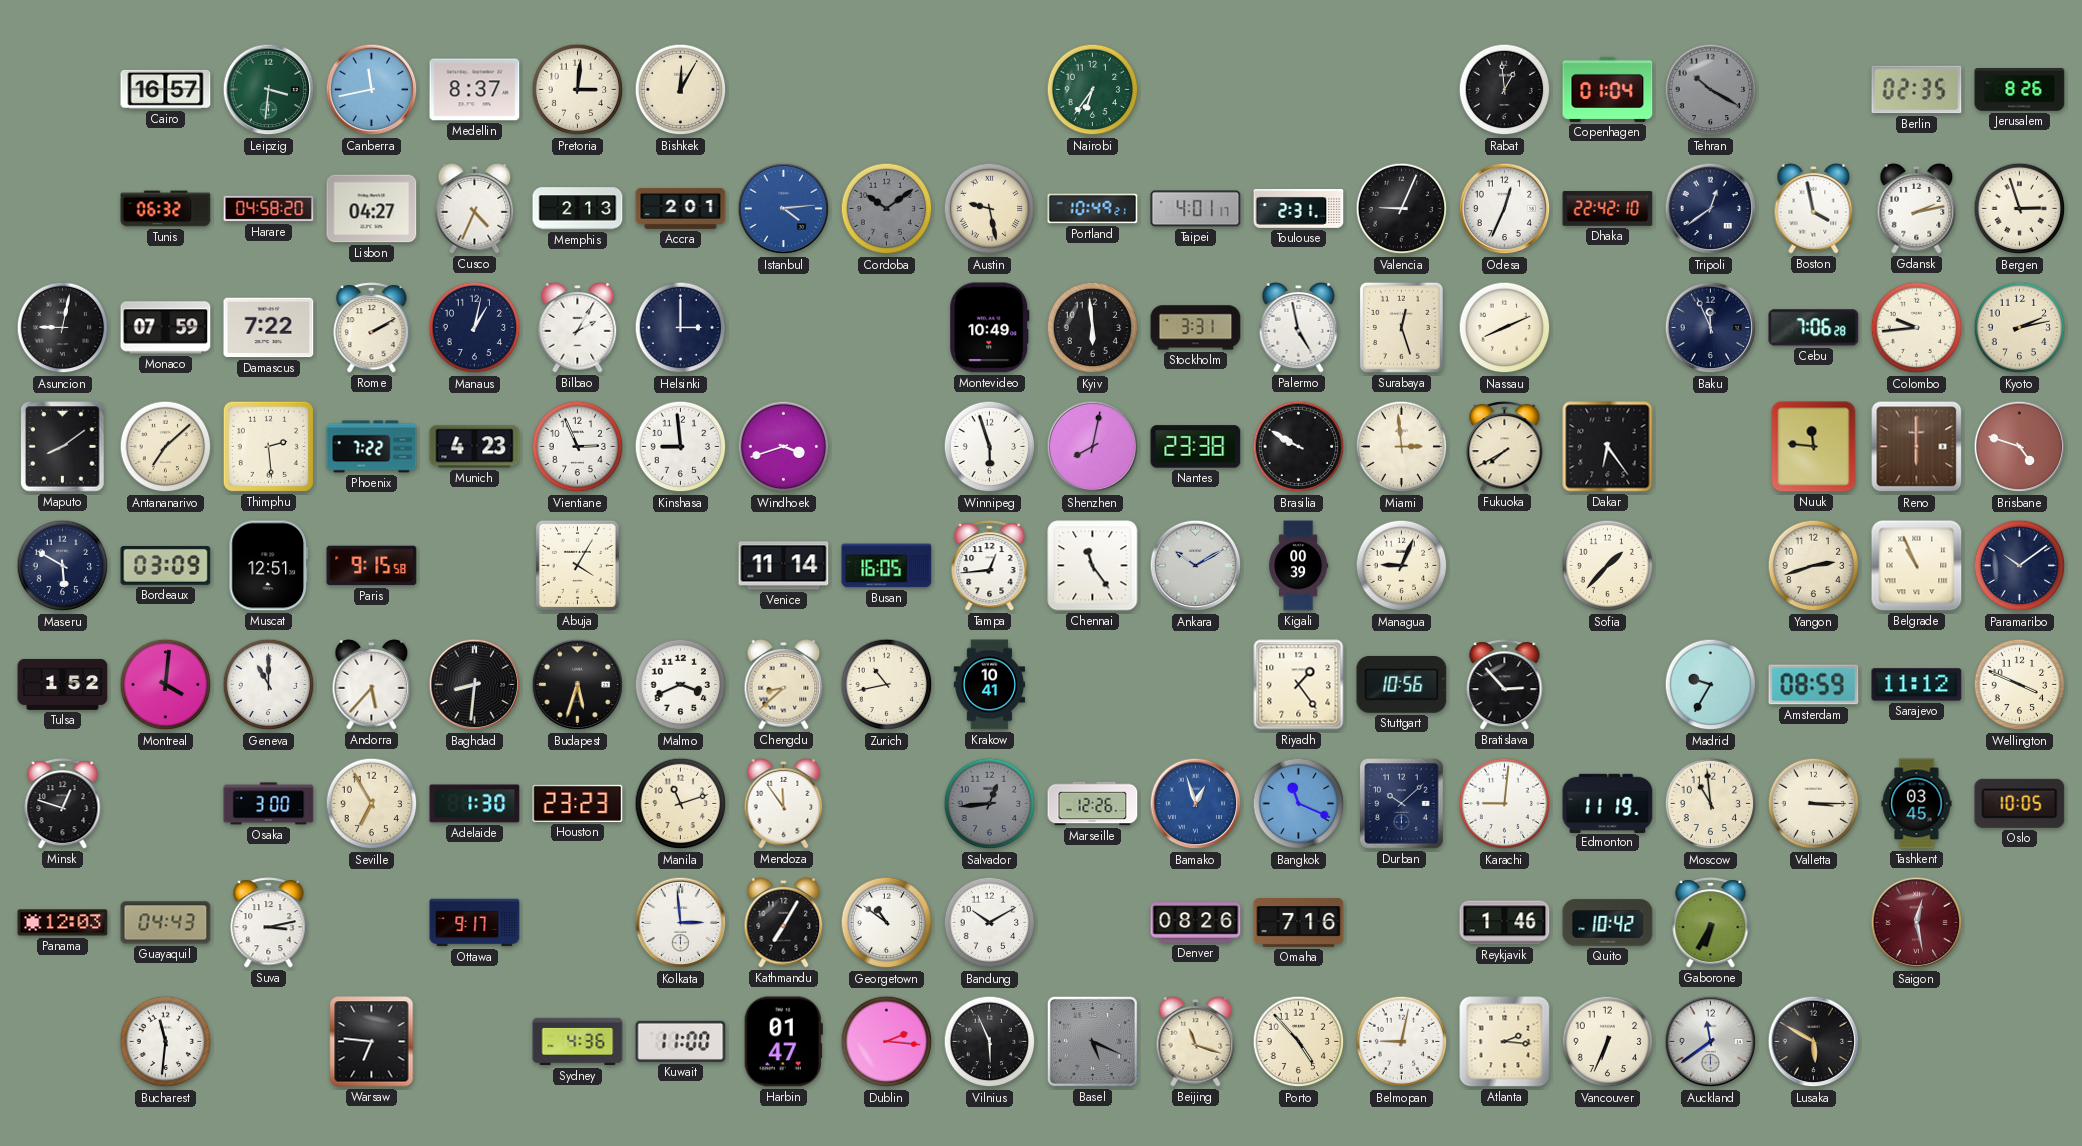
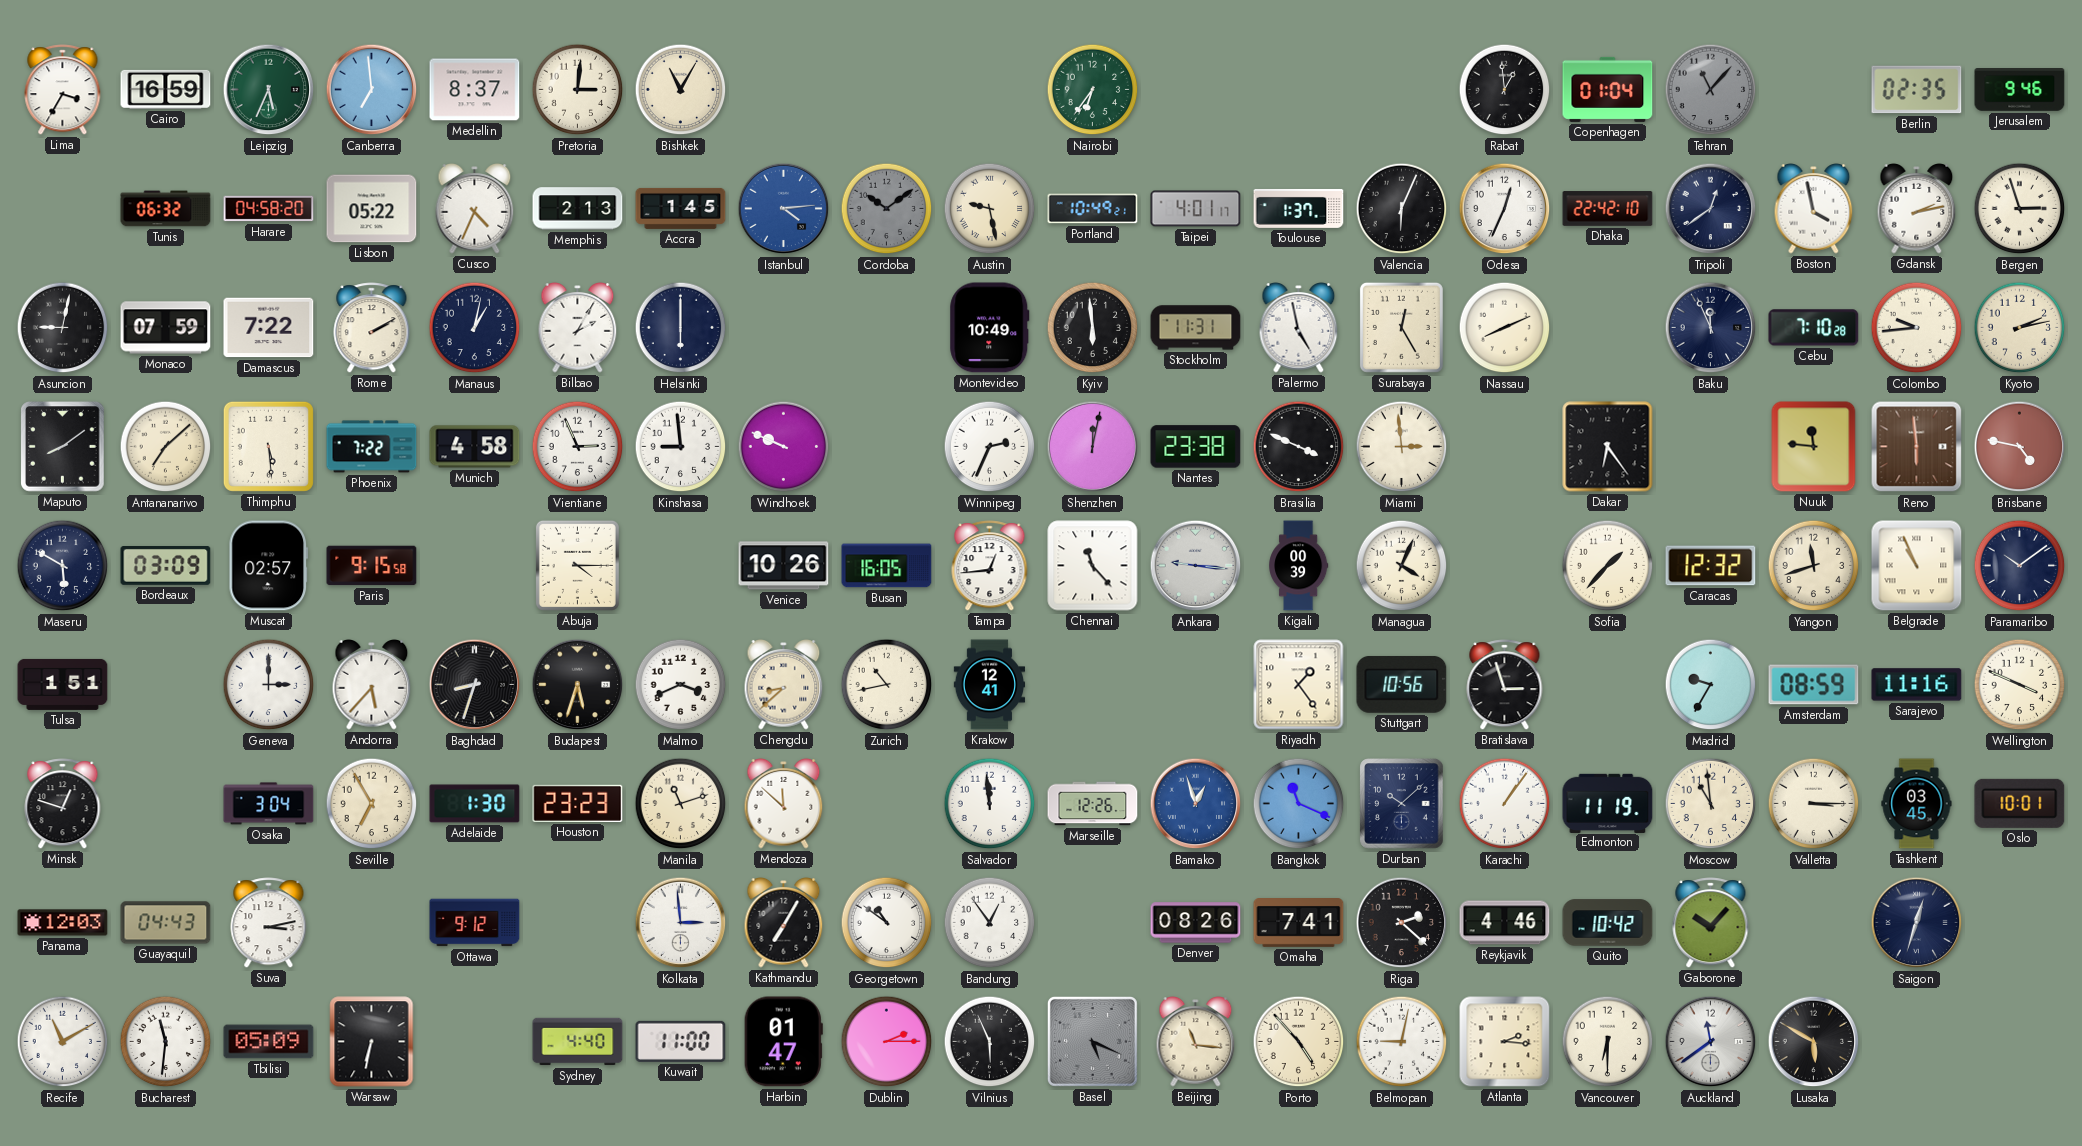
Lima: none -> 3:35
Cairo: 16:57 -> 16:59
Leipzig: 3:31 -> 5:34
Canberra: 11:43 -> 6:59
Bishkek: 12:05 -> 11:05
Tehran: 10:20 -> 11:07
Jerusalem: 8:26 -> 9:46
Lisbon: 04:27 -> 05:22
Accra: 2:01 -> 1:45
Toulouse: 2:31 -> 1:37
Valencia: 9:04 -> 6:04
Helsinki: 3:00 -> 6:00
Stockholm: 3:31 -> 11:31
Surabaya: 12:27 -> 12:25
Cebu: 7:06 -> 7:10
Thimphu: 2:29 -> 5:29
Munich: 4:23 -> 4:58
Windhoek: 3:42 -> 9:49
Winnipeg: 5:57 -> 2:34
Shenzhen: 8:02 -> 12:02
Brasilia: 9:50 -> 3:49
Fukuoka: 7:40 -> none
Reno: 6:00 -> 5:59
Brisbane: 4:48 -> 4:47
Muscat: 12:51 -> 02:57
Abuja: 4:05 -> 4:15
Venice: 11:14 -> 10:26
Chennai: 11:24 -> 11:23
Ankara: 10:10 -> 9:16
Managua: 9:04 -> 4:04
Caracas: none -> 12:32
Yangon: 2:42 -> 11:42
Tulsa: 1:52 -> 1:51
Montreal: 4:01 -> none
Geneva: 11:00 -> 3:00
Baghdad: 8:31 -> 8:33
Krakow: 10:41 -> 12:41
Bratislava: 2:53 -> 2:57
Sarajevo: 11:12 -> 11:16
Osaka: 3:00 -> 3:04
Mendoza: 11:54 -> 11:52
Salvador: 12:44 -> 11:59
Salvador dial: grey -> white
Karachi: 9:01 -> 1:06
Oslo: 10:05 -> 10:01
Ottawa: 9:17 -> 9:12
Bandung: 10:10 -> 12:54
Omaha: 7:16 -> 7:41
Riga: none -> 2:22
Reykjavik: 1:46 -> 4:46
Gaborone: 6:35 -> 10:07
Saigon: 12:28 -> 12:33
Saigon dial: burgundy -> navy
Recife: none -> 11:10
Tbilisi: none -> 05:09
Warsaw: 6:46 -> 6:32
Sydney: 4:36 -> 4:40
Dublin: 2:16 -> 2:15
Beijing: 11:18 -> 11:16
Vancouver: 6:34 -> 6:30
